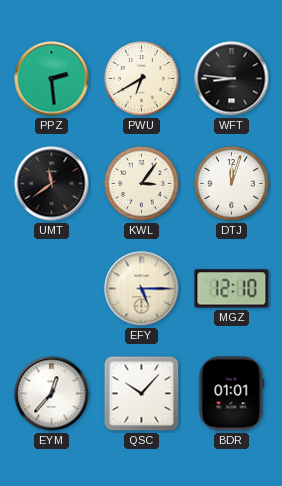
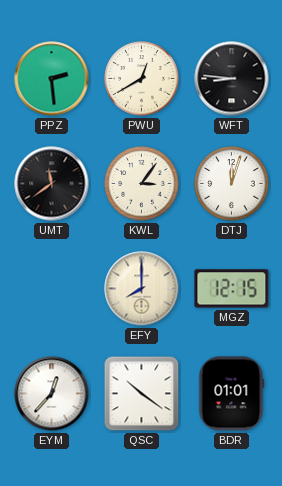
PWU: 6:40 -> 12:40
EFY: 5:15 -> 8:00
MGZ: 12:10 -> 12:15
QSC: 10:07 -> 10:21
